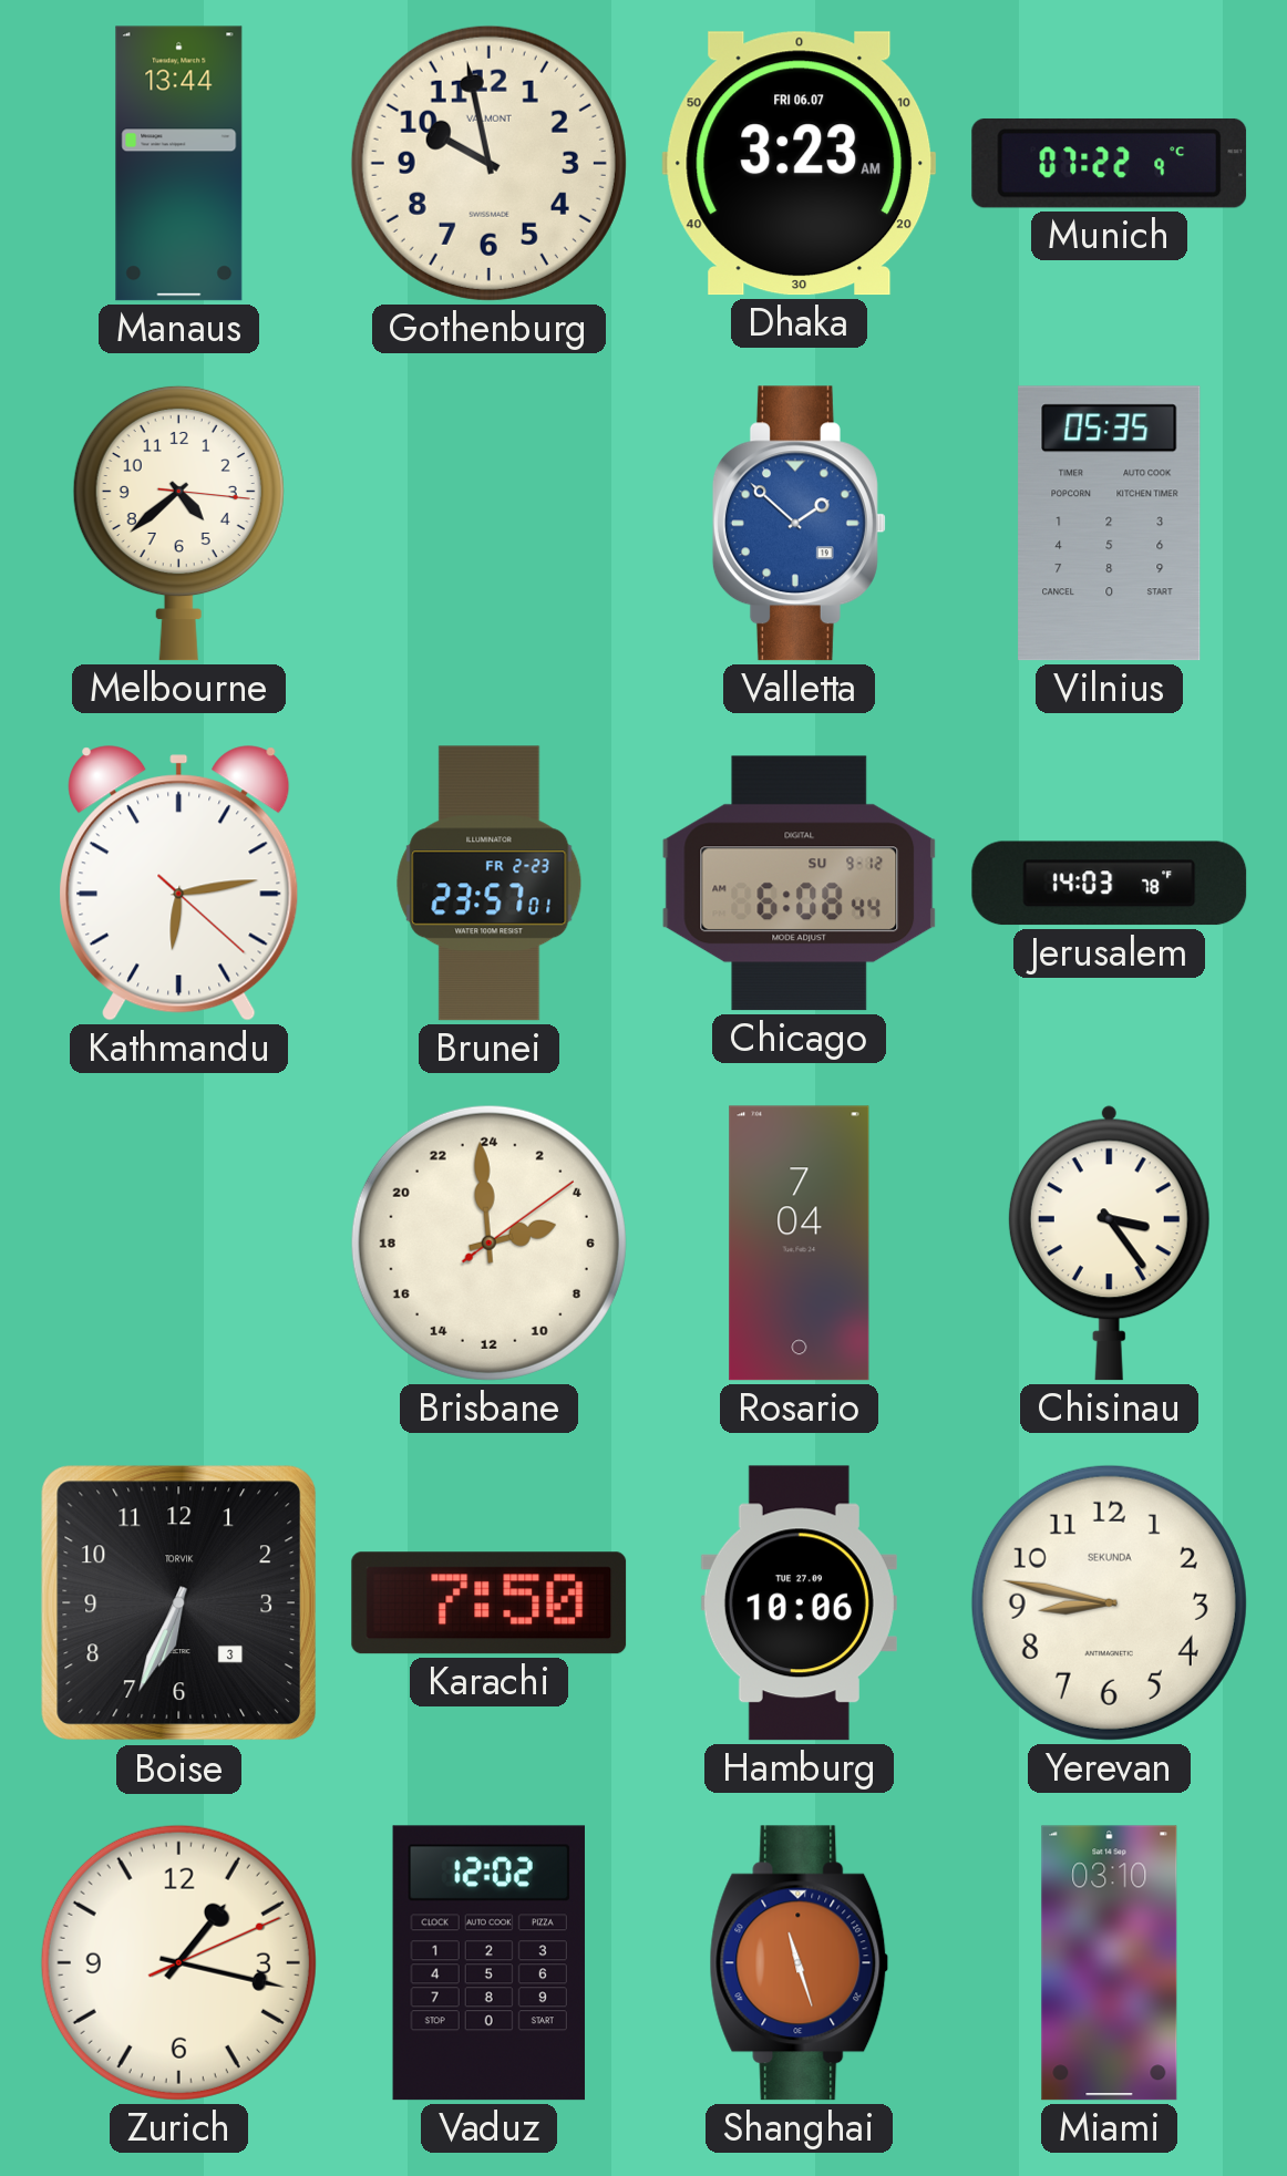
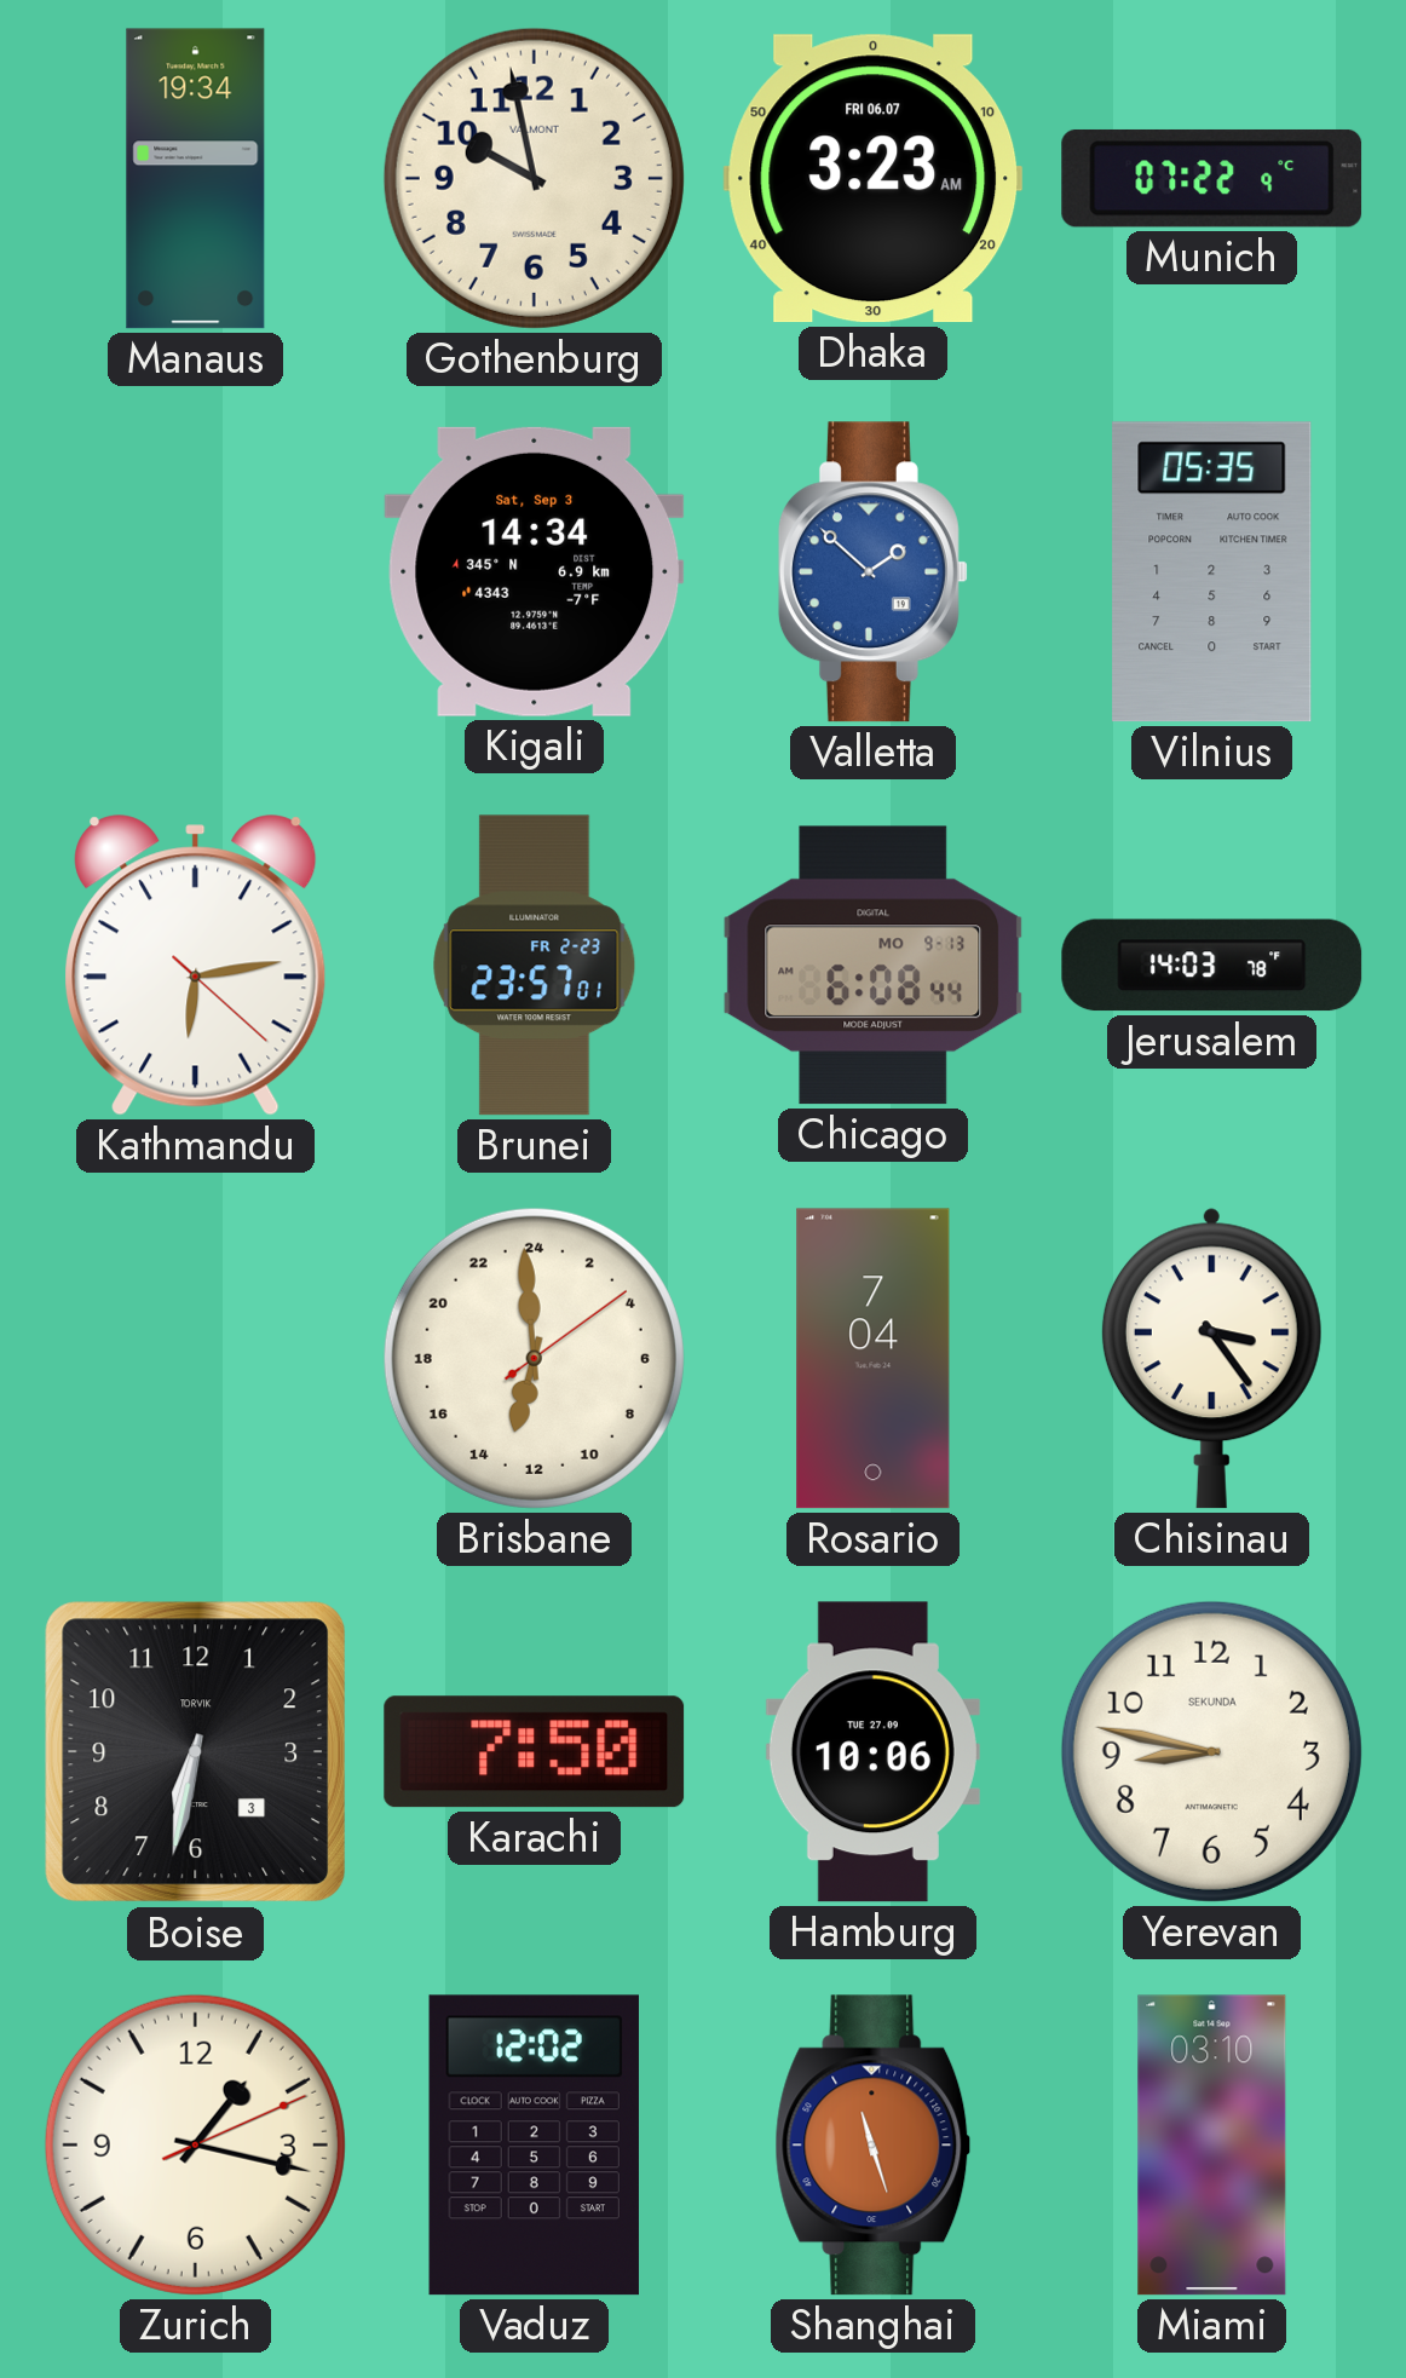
Manaus: 13:44 -> 19:34
Melbourne: 4:38 -> none
Kigali: none -> 14:34
Chicago date: SU 9-12 -> MO 9-13
Brisbane: 4:59 -> 12:59
Boise: 6:34 -> 6:32
